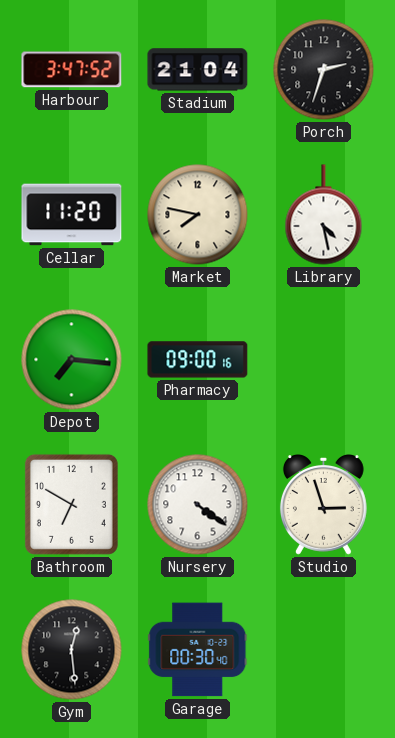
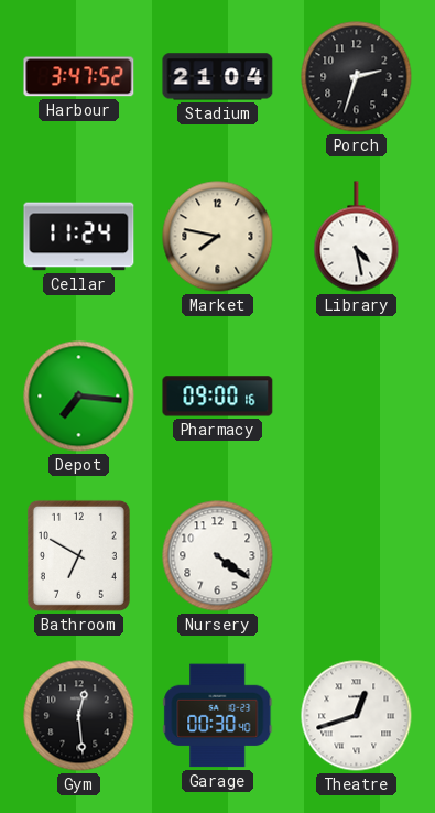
Cellar: 11:20 -> 11:24
Studio: 2:57 -> none
Theatre: none -> 12:42
